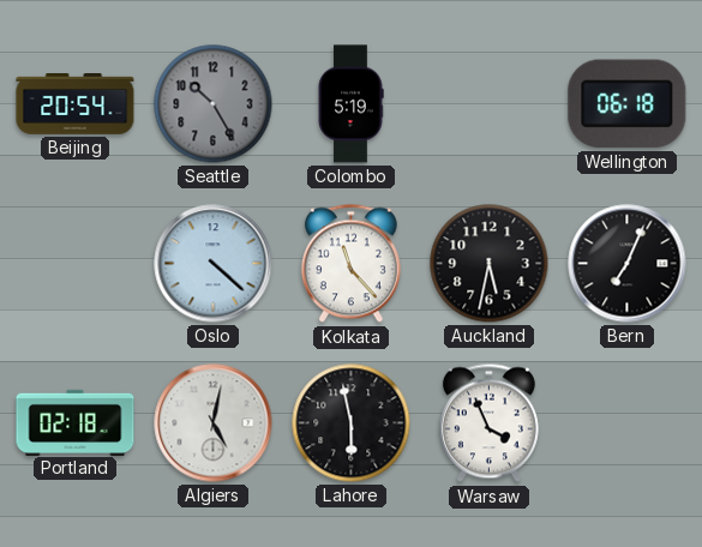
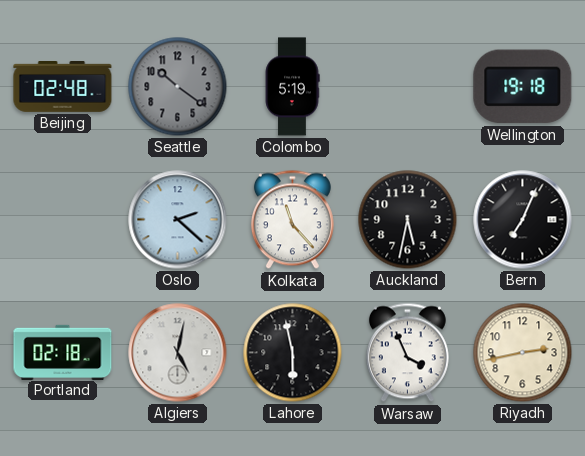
Beijing: 20:54 -> 02:48
Seattle: 10:25 -> 10:21
Wellington: 06:18 -> 19:18
Oslo: 4:22 -> 2:22
Riyadh: none -> 2:43
